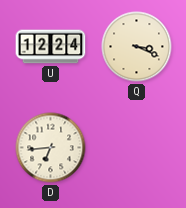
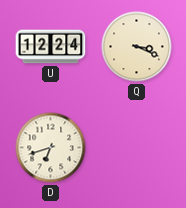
D: 6:44 -> 6:42
